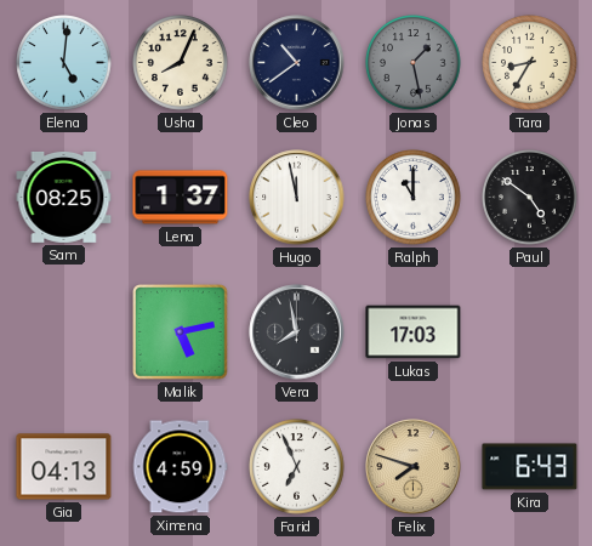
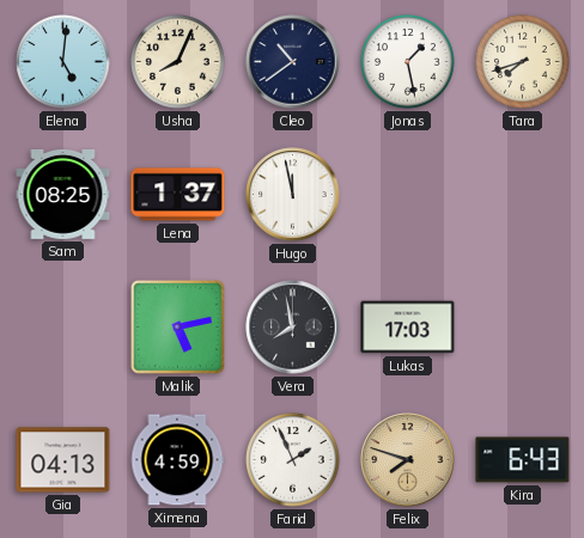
Jonas dial: grey -> white
Tara: 8:35 -> 7:42
Ralph: 11:00 -> none
Paul: 4:51 -> none
Farid: 6:56 -> 1:56
